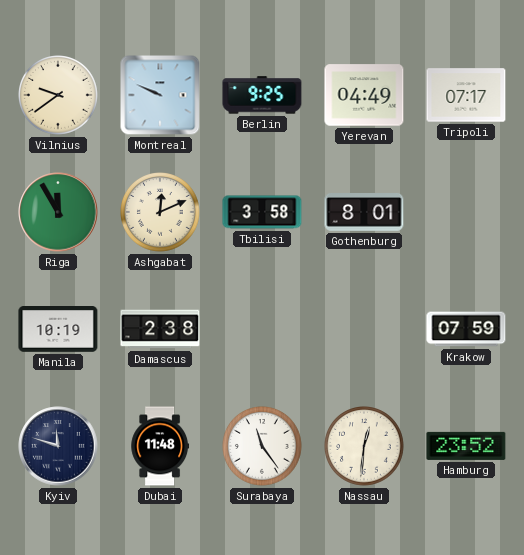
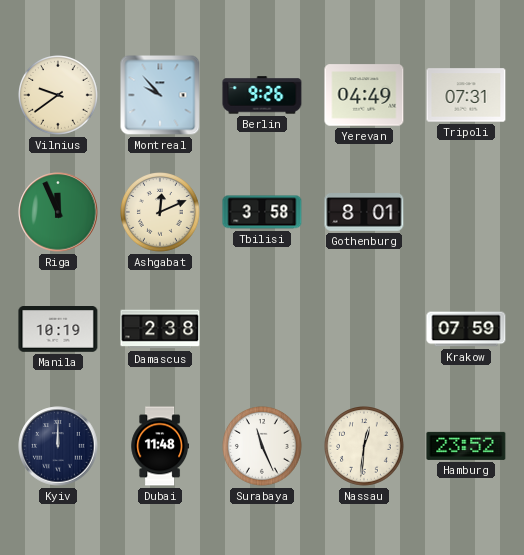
Montreal: 9:49 -> 9:53
Berlin: 9:25 -> 9:26
Tripoli: 07:17 -> 07:31
Riga: 11:55 -> 11:56
Kyiv: 11:48 -> 12:00
Surabaya: 11:24 -> 11:26
